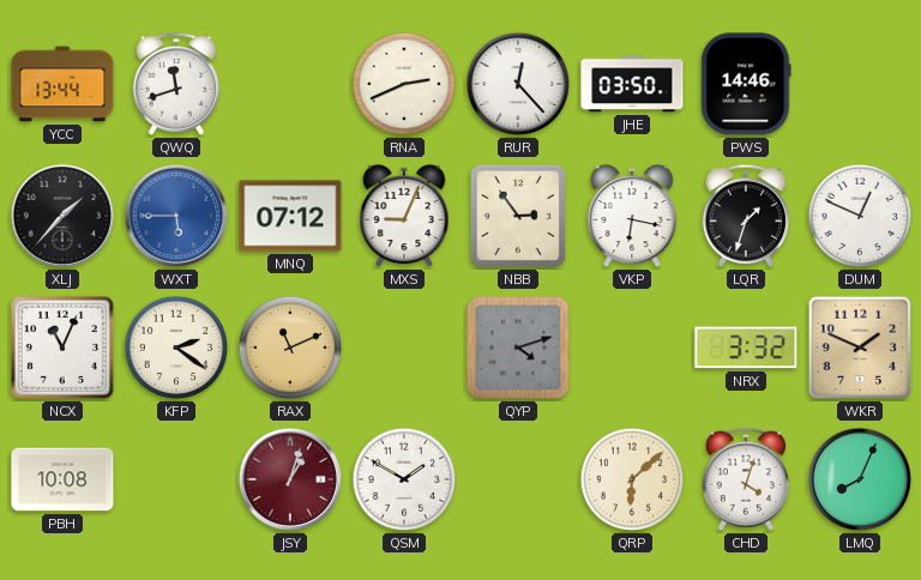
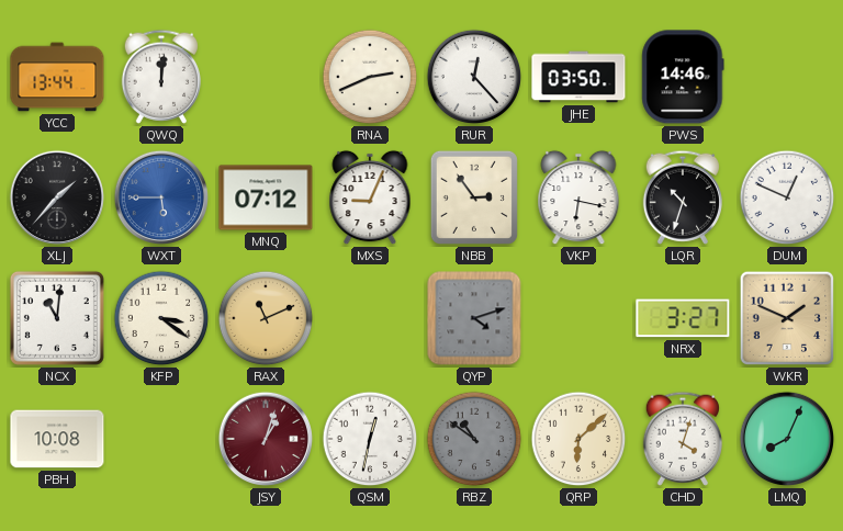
QWQ: 11:42 -> 12:01
LQR: 1:33 -> 10:33
NCX: 11:04 -> 11:01
KFP: 2:21 -> 3:21
NRX: 3:32 -> 3:27
QSM: 1:50 -> 12:32
RBZ: none -> 10:51
